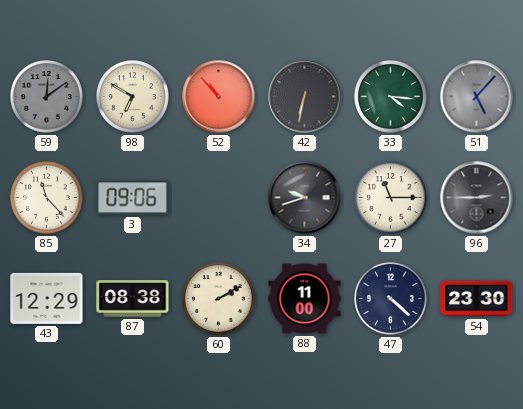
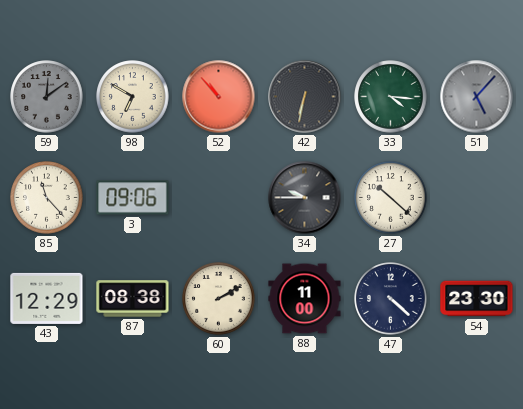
34: 9:42 -> 9:45
27: 11:15 -> 10:22
96: 2:45 -> none
